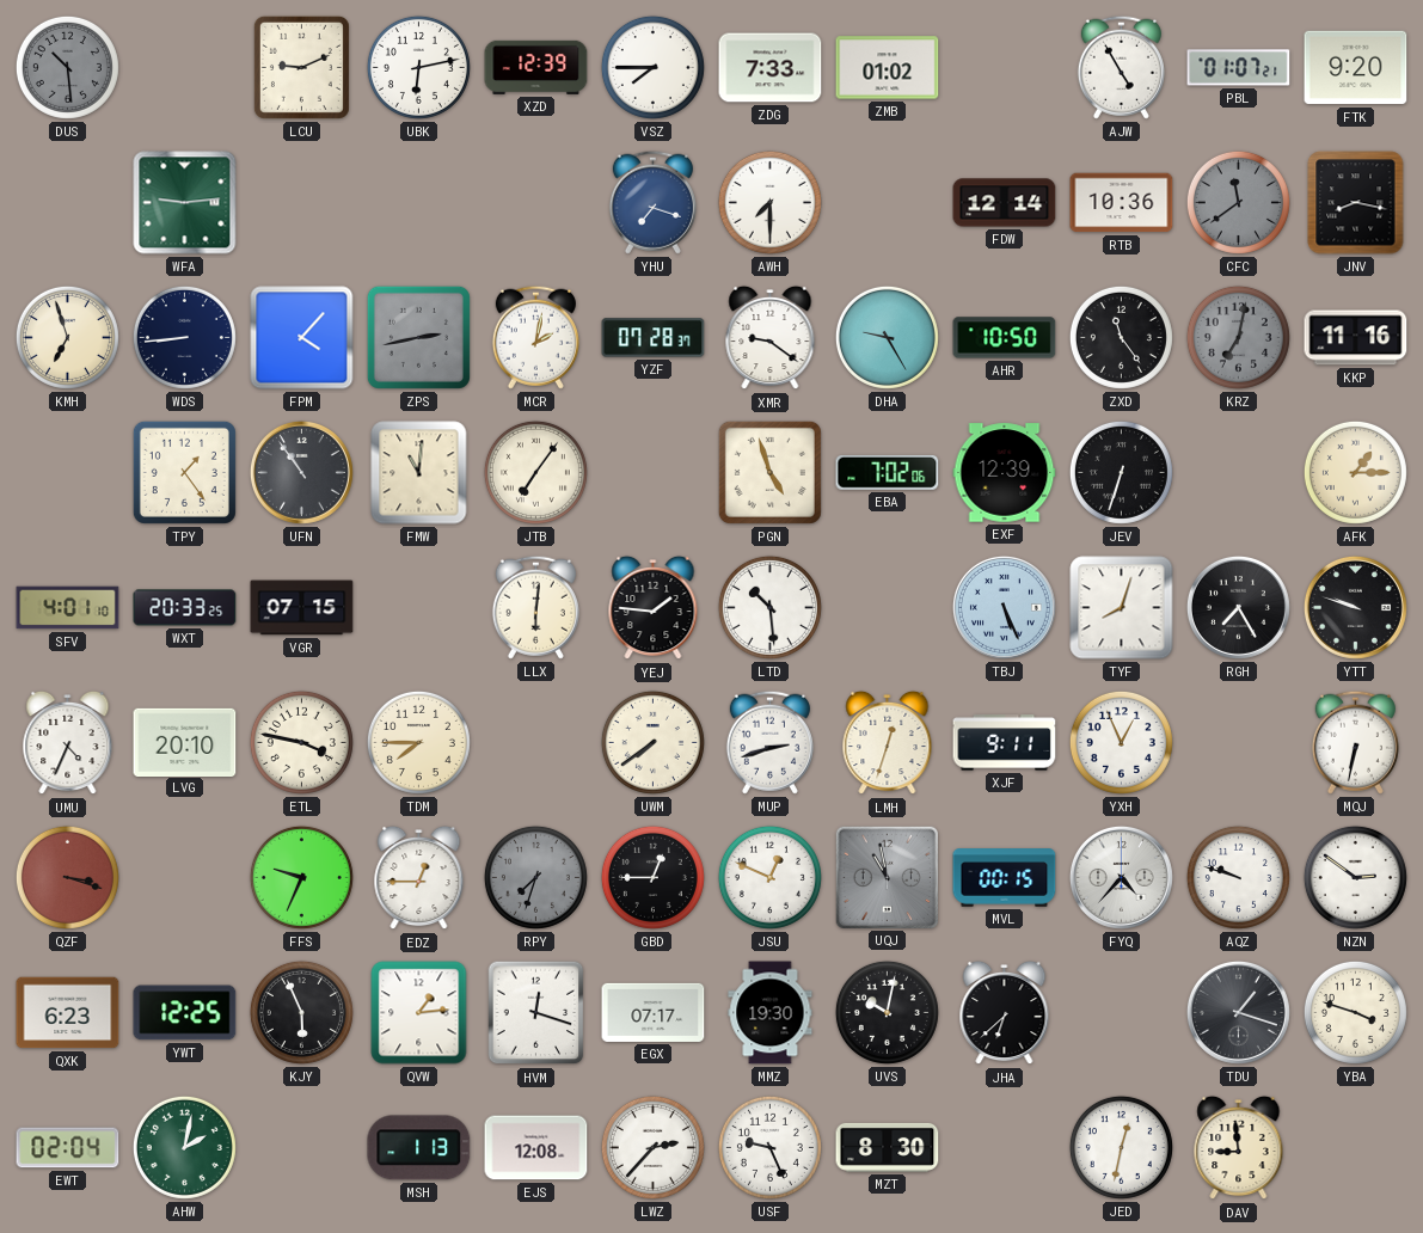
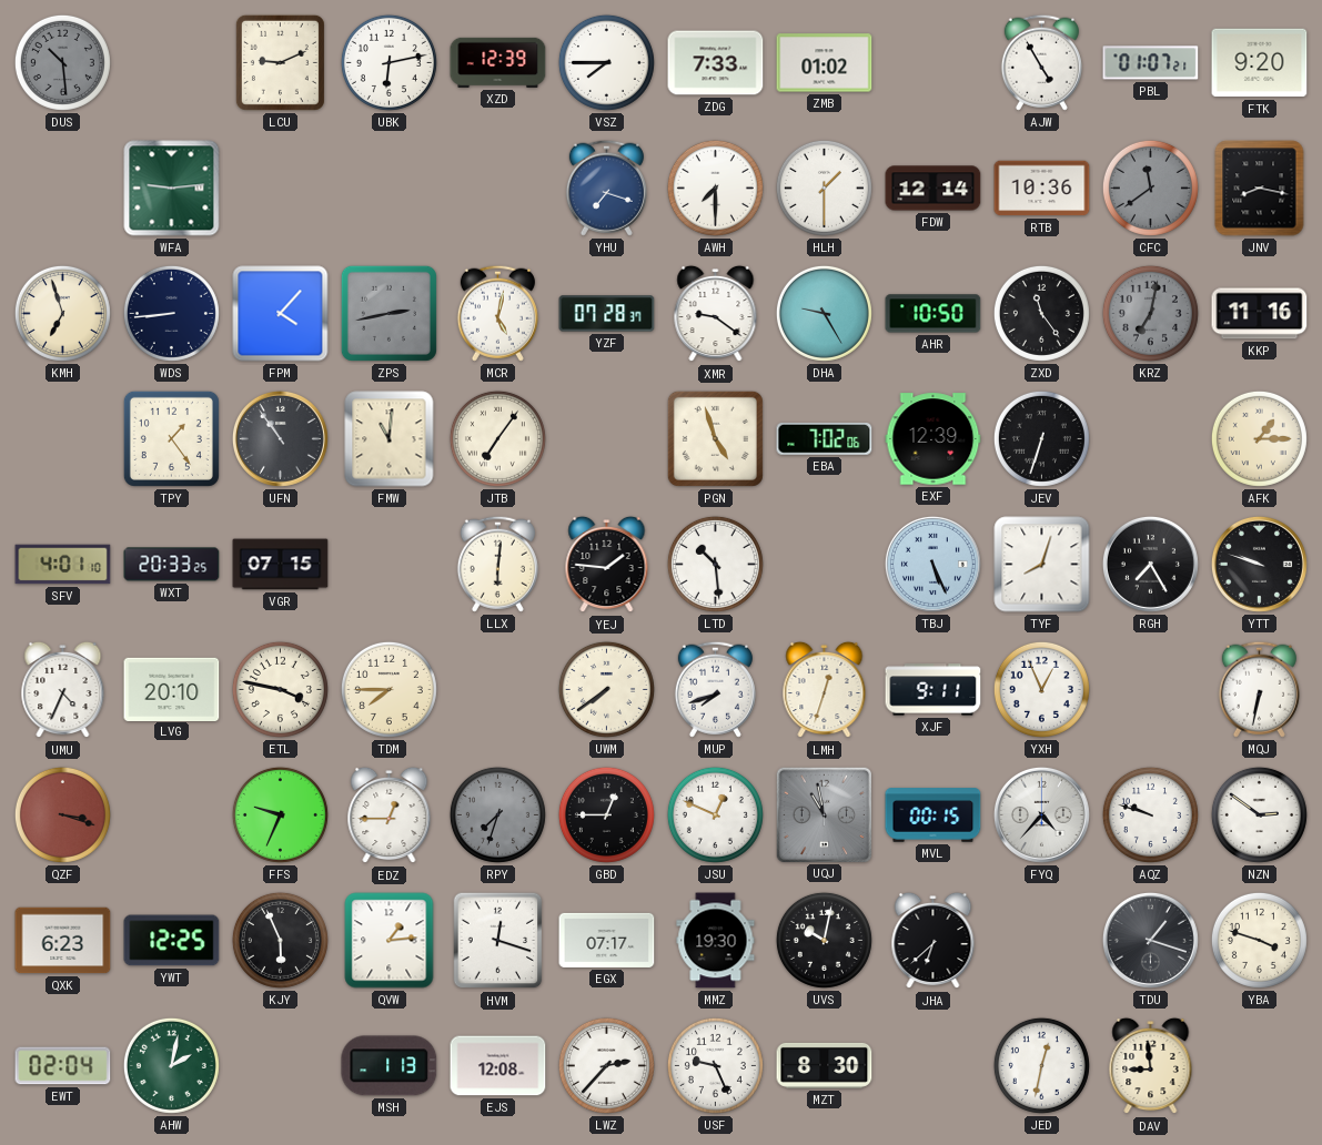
HLH: none -> 1:30
MCR: 2:02 -> 5:02
MUP: 2:42 -> 7:42
